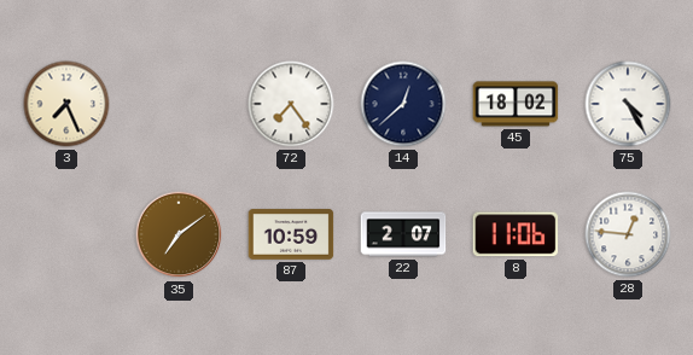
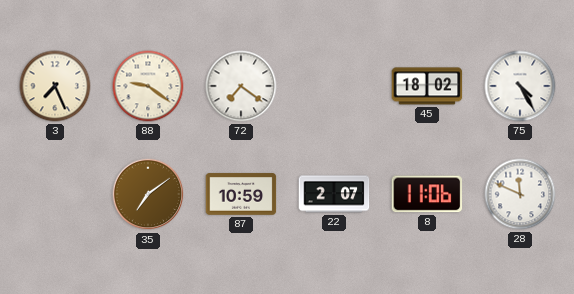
88: none -> 9:21
72: 7:24 -> 7:21
14: 12:38 -> none
28: 12:46 -> 11:49
